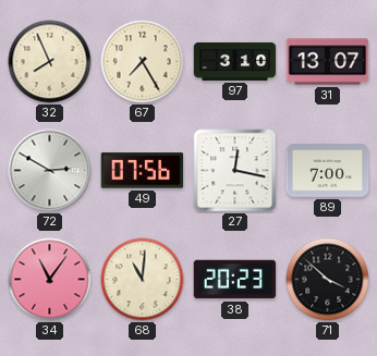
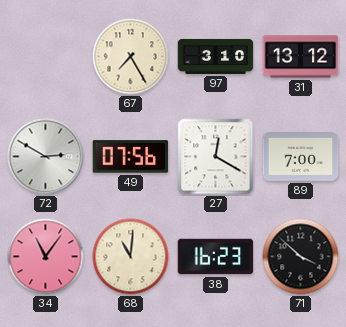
32: 7:56 -> none
31: 13:07 -> 13:12
27: 12:17 -> 12:20
38: 20:23 -> 16:23
